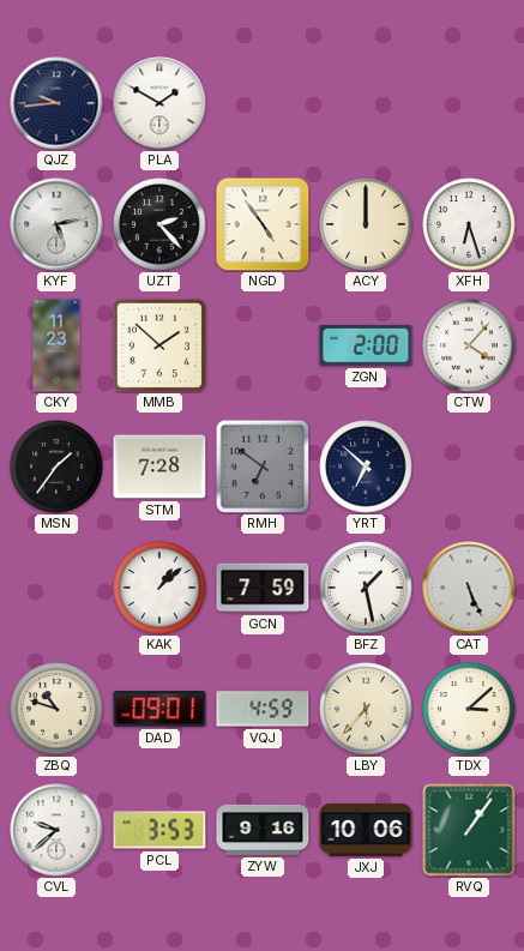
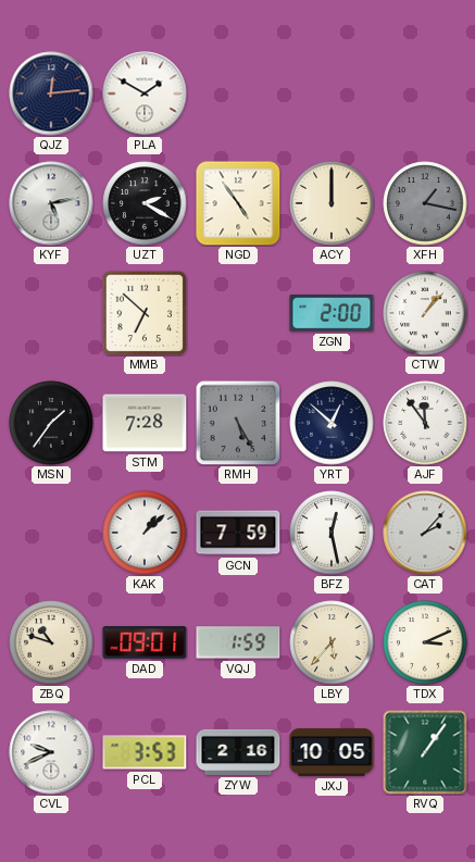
QJZ: 9:44 -> 12:14
UZT: 2:23 -> 2:20
XFH: 6:27 -> 1:17
XFH dial: white -> grey
CKY: 11:23 -> none
MMB: 1:52 -> 6:52
CTW: 4:07 -> 1:07
RMH: 6:51 -> 5:25
YRT: 6:52 -> 12:52
AJF: none -> 11:54
BFZ: 1:28 -> 12:28
CAT: 5:26 -> 2:07
VQJ: 4:59 -> 1:59
TDX: 3:08 -> 3:11
CVL: 9:38 -> 9:41
ZYW: 9:16 -> 2:16
JXJ: 10:06 -> 10:05
